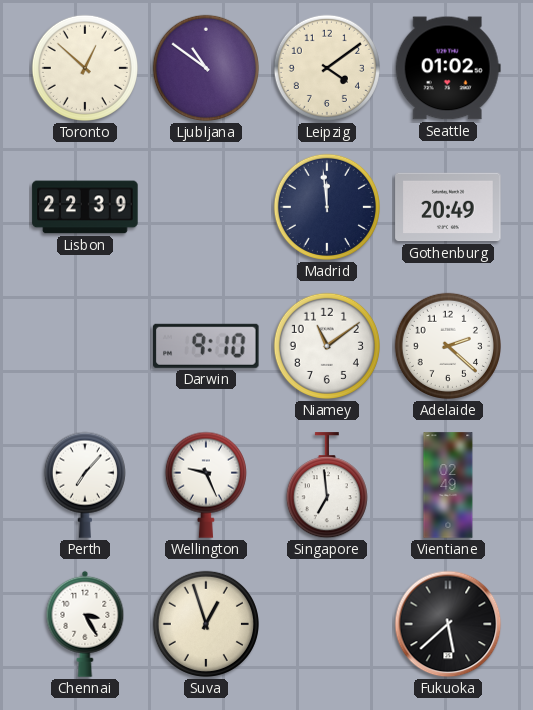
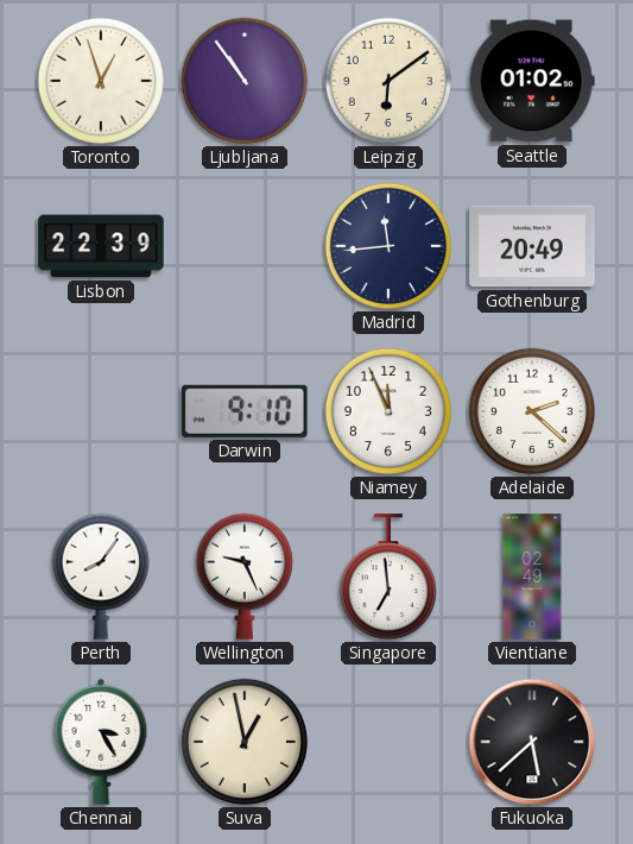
Toronto: 12:52 -> 12:57
Ljubljana: 10:51 -> 10:54
Leipzig: 4:09 -> 6:09
Madrid: 11:59 -> 11:44
Niamey: 11:09 -> 11:56
Perth: 7:07 -> 8:06
Suva: 12:57 -> 12:58
